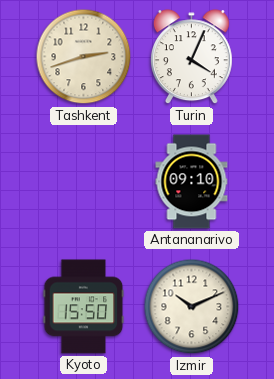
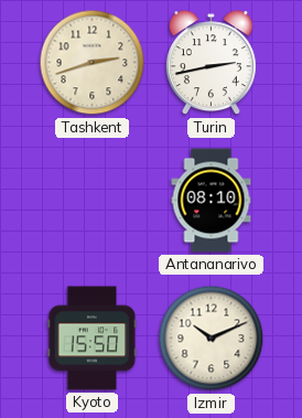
Turin: 4:04 -> 2:43
Antananarivo: 09:10 -> 08:10
